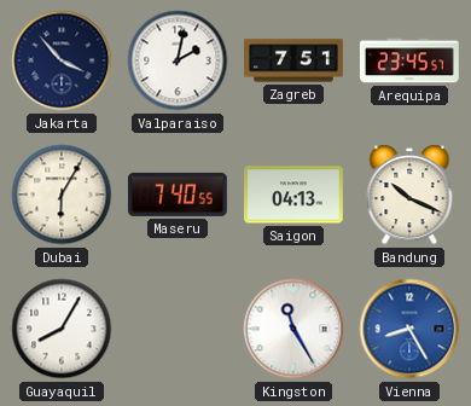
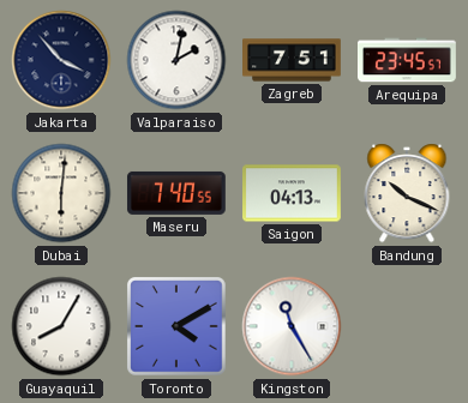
Dubai: 6:05 -> 6:01
Toronto: none -> 4:10
Vienna: 8:25 -> none
